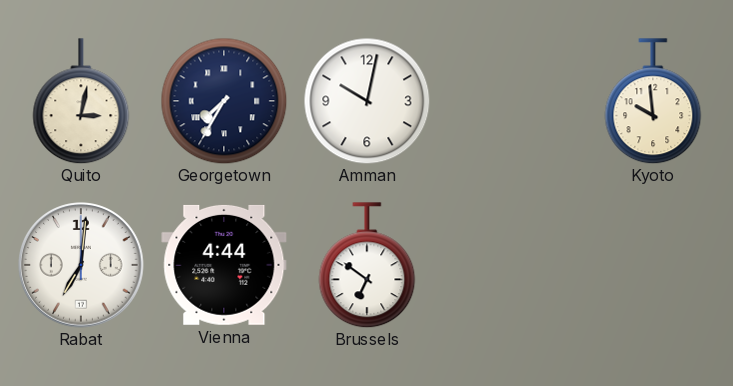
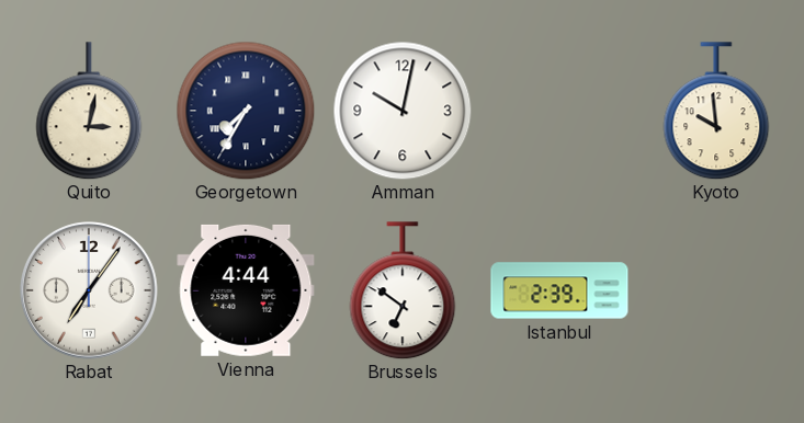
Rabat: 7:01 -> 7:06
Istanbul: none -> 2:39
